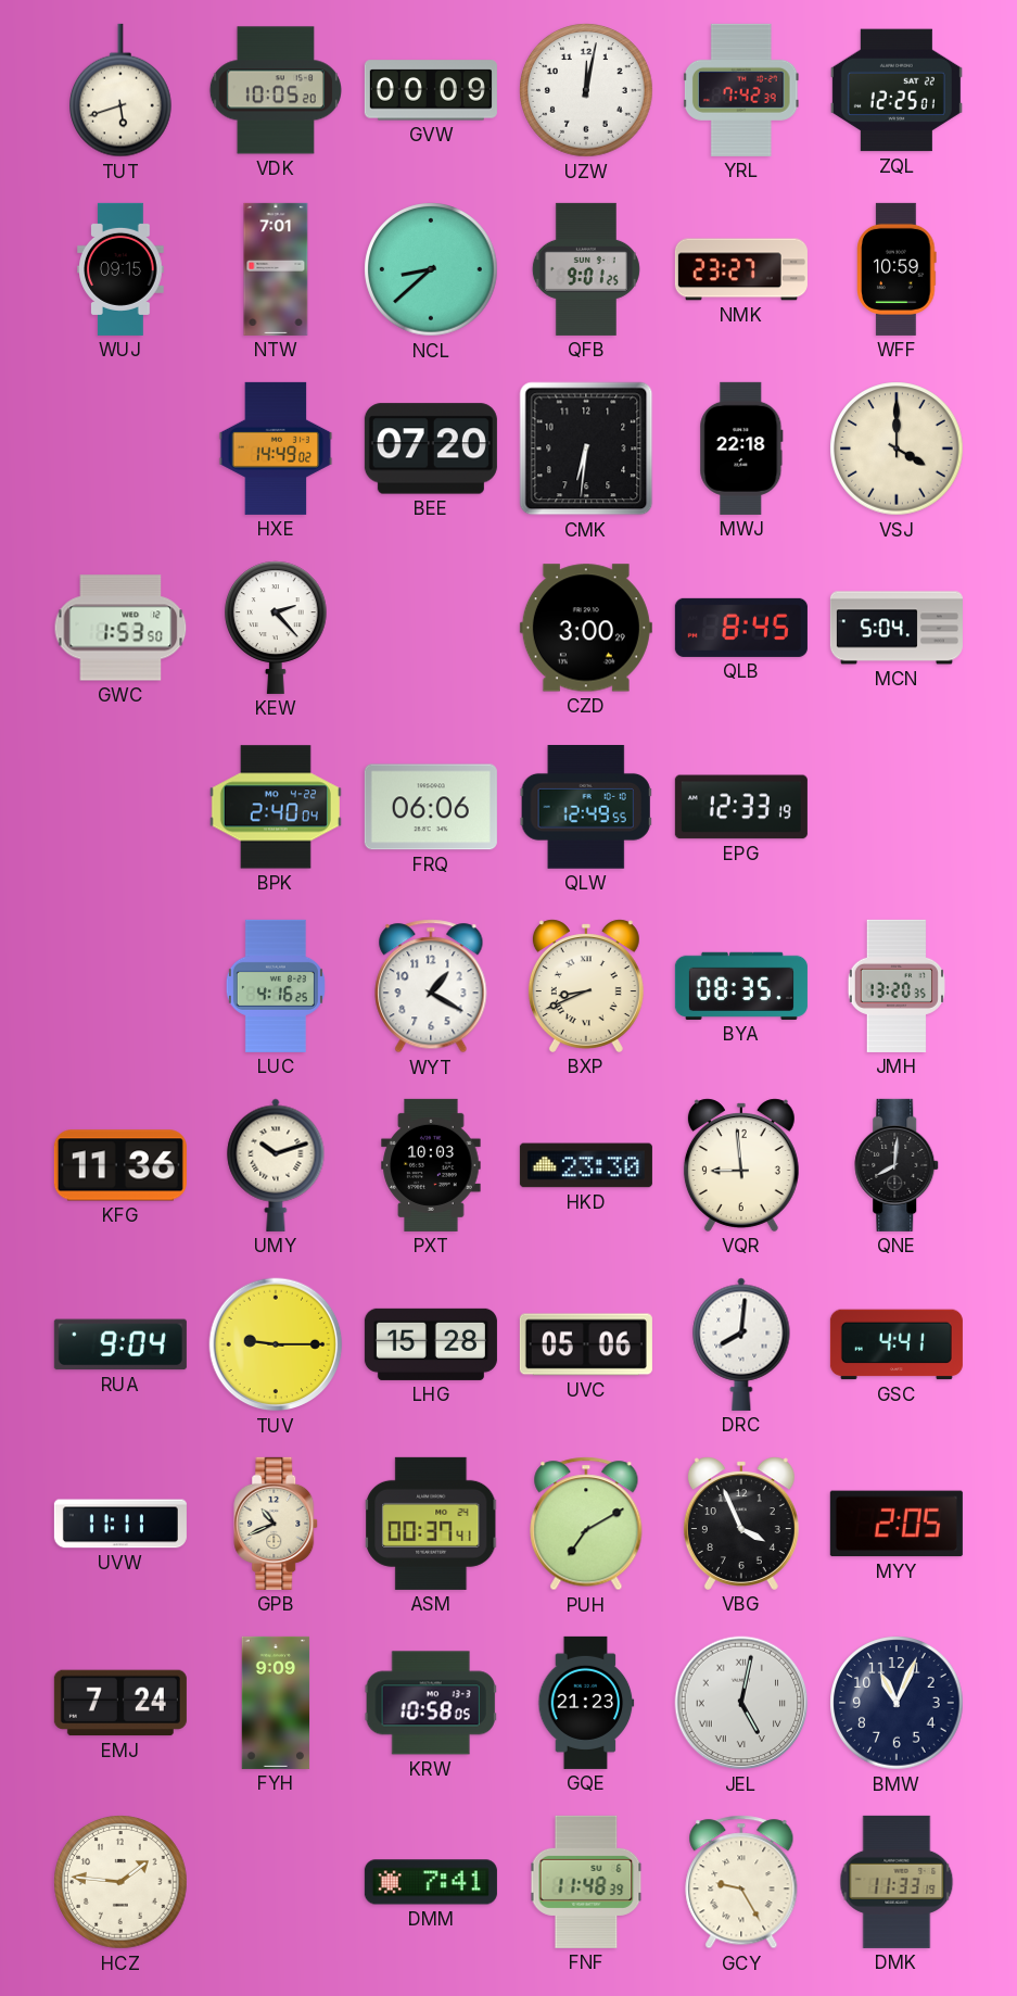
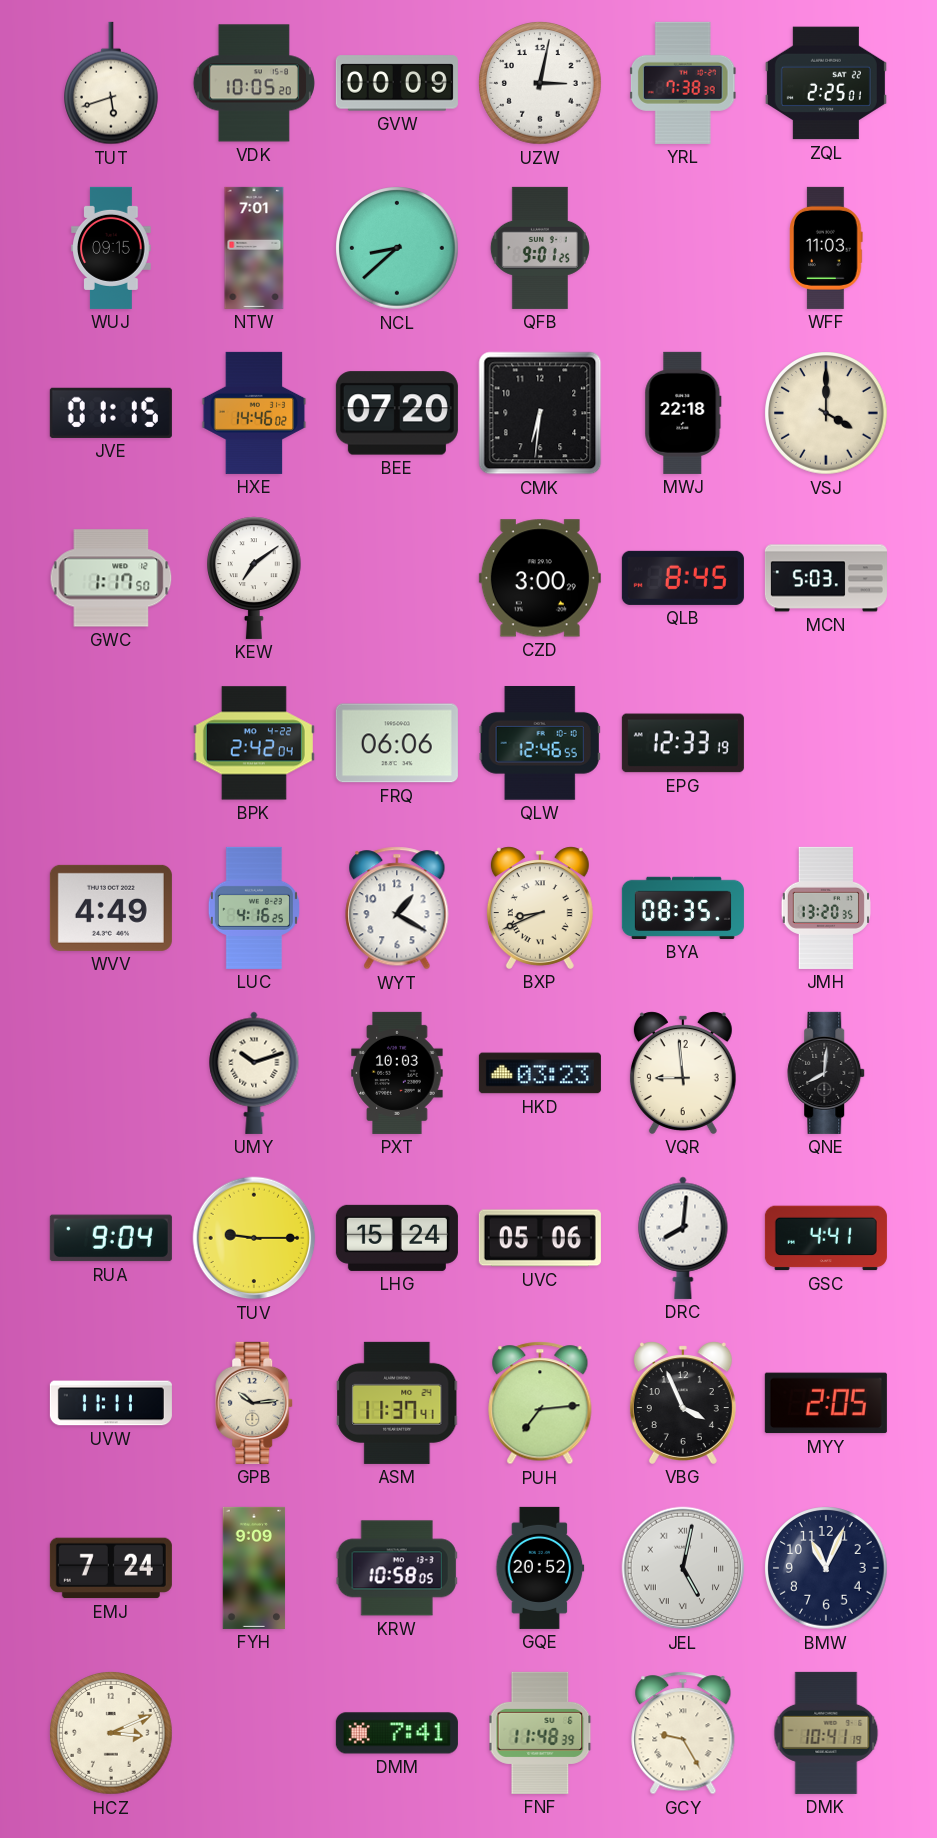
UZW: 12:02 -> 3:02
YRL: 7:42 -> 7:38
ZQL: 12:25 -> 2:25
NMK: 23:27 -> none
WFF: 10:59 -> 11:03
JVE: none -> 01:15
HXE: 14:49 -> 14:46
GWC: 1:53 -> 1:17
KEW: 2:23 -> 7:09
MCN: 5:04 -> 5:03
BPK: 2:40 -> 2:42
QLW: 12:49 -> 12:46
WVV: none -> 4:49
KFG: 11:36 -> none
HKD: 23:30 -> 03:23
LHG: 15:28 -> 15:24
GPB: 10:41 -> 10:14
ASM: 00:37 -> 11:37
PUH: 7:10 -> 7:14
GQE: 21:23 -> 20:52
HCZ: 1:46 -> 3:11
DMK: 11:33 -> 10:41
